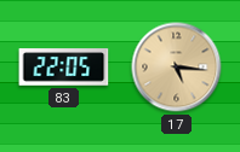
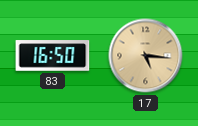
83: 22:05 -> 16:50
